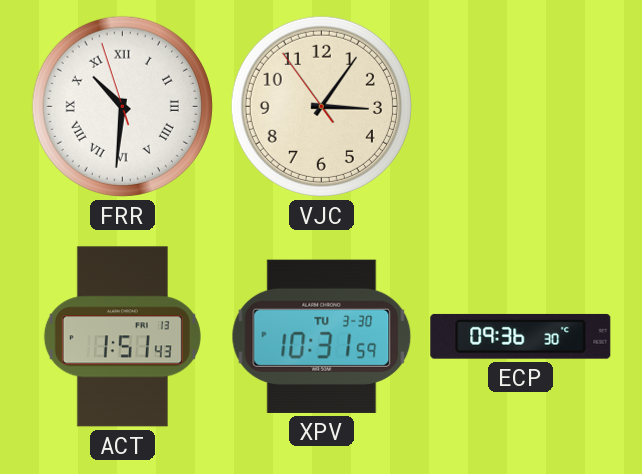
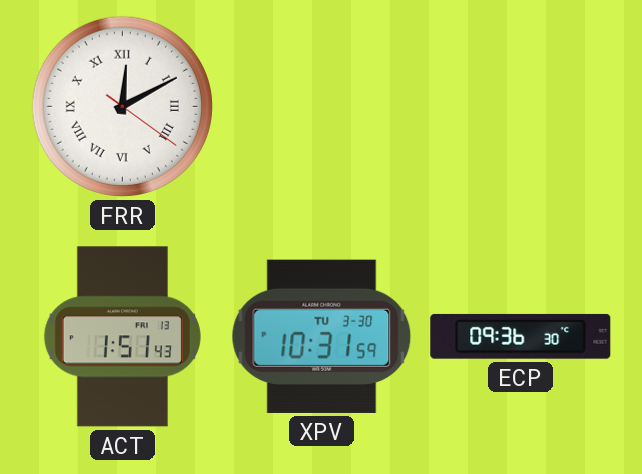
FRR: 10:30 -> 12:10
VJC: 3:05 -> none
